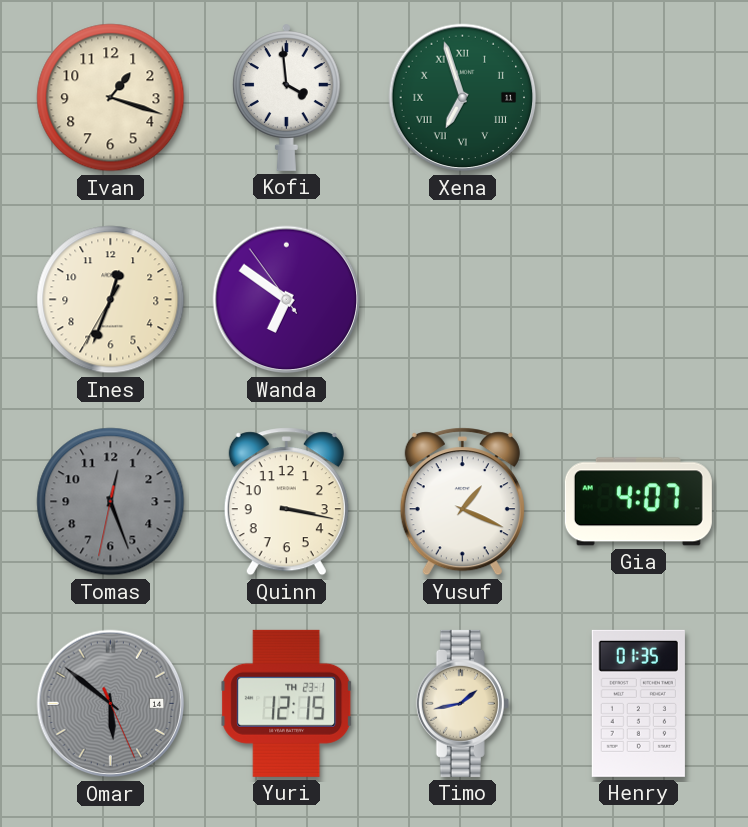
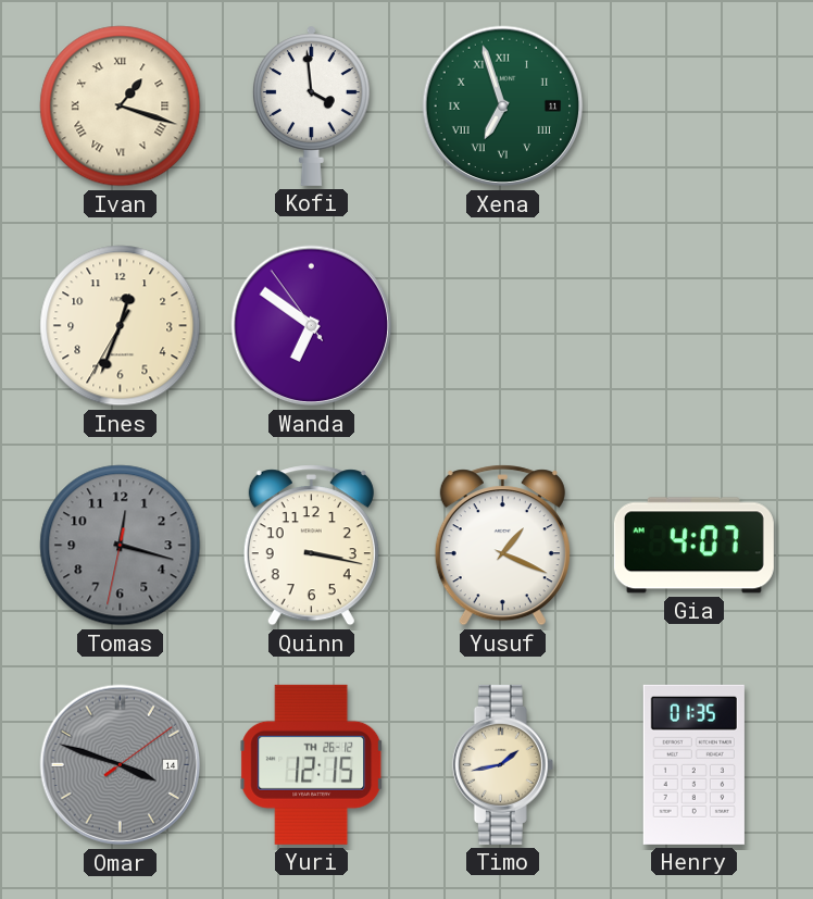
Ivan numerals: Arabic -> Roman
Tomas: 12:26 -> 12:17
Omar: 5:51 -> 3:48
Yuri date: TH 23-1 -> TH 26-12
